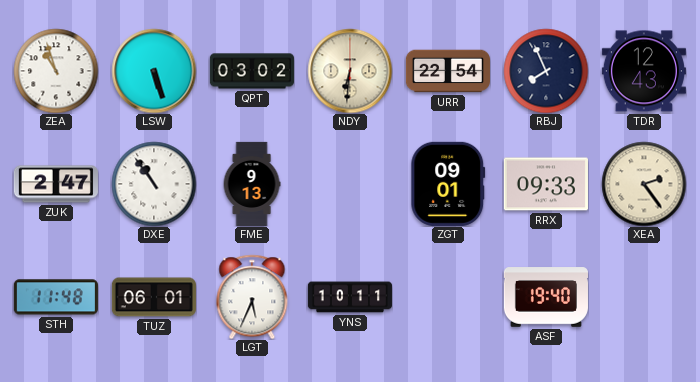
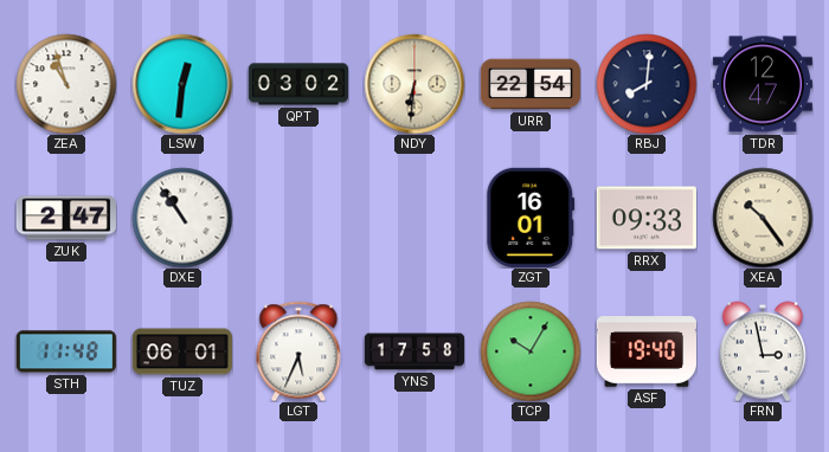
LSW: 5:27 -> 12:31
RBJ: 7:56 -> 8:01
TDR: 12:43 -> 12:47
FME: 9:13 -> none
ZGT: 09:01 -> 16:01
XEA: 2:24 -> 10:24
YNS: 10:11 -> 17:58
TCP: none -> 10:05
FRN: none -> 2:58
